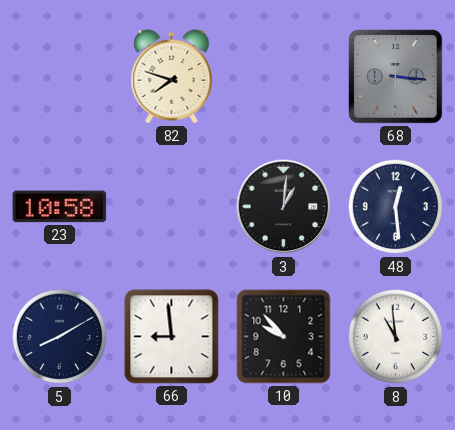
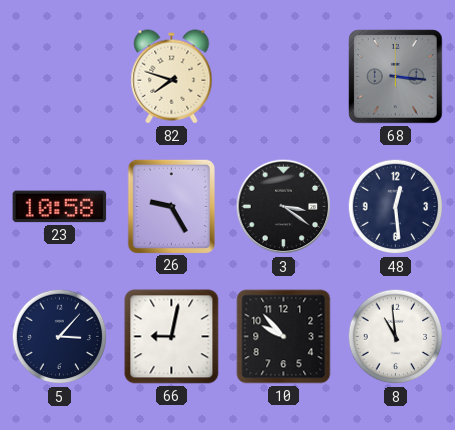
26: none -> 9:25
3: 1:01 -> 3:21
5: 8:10 -> 3:07
66: 8:59 -> 9:02
